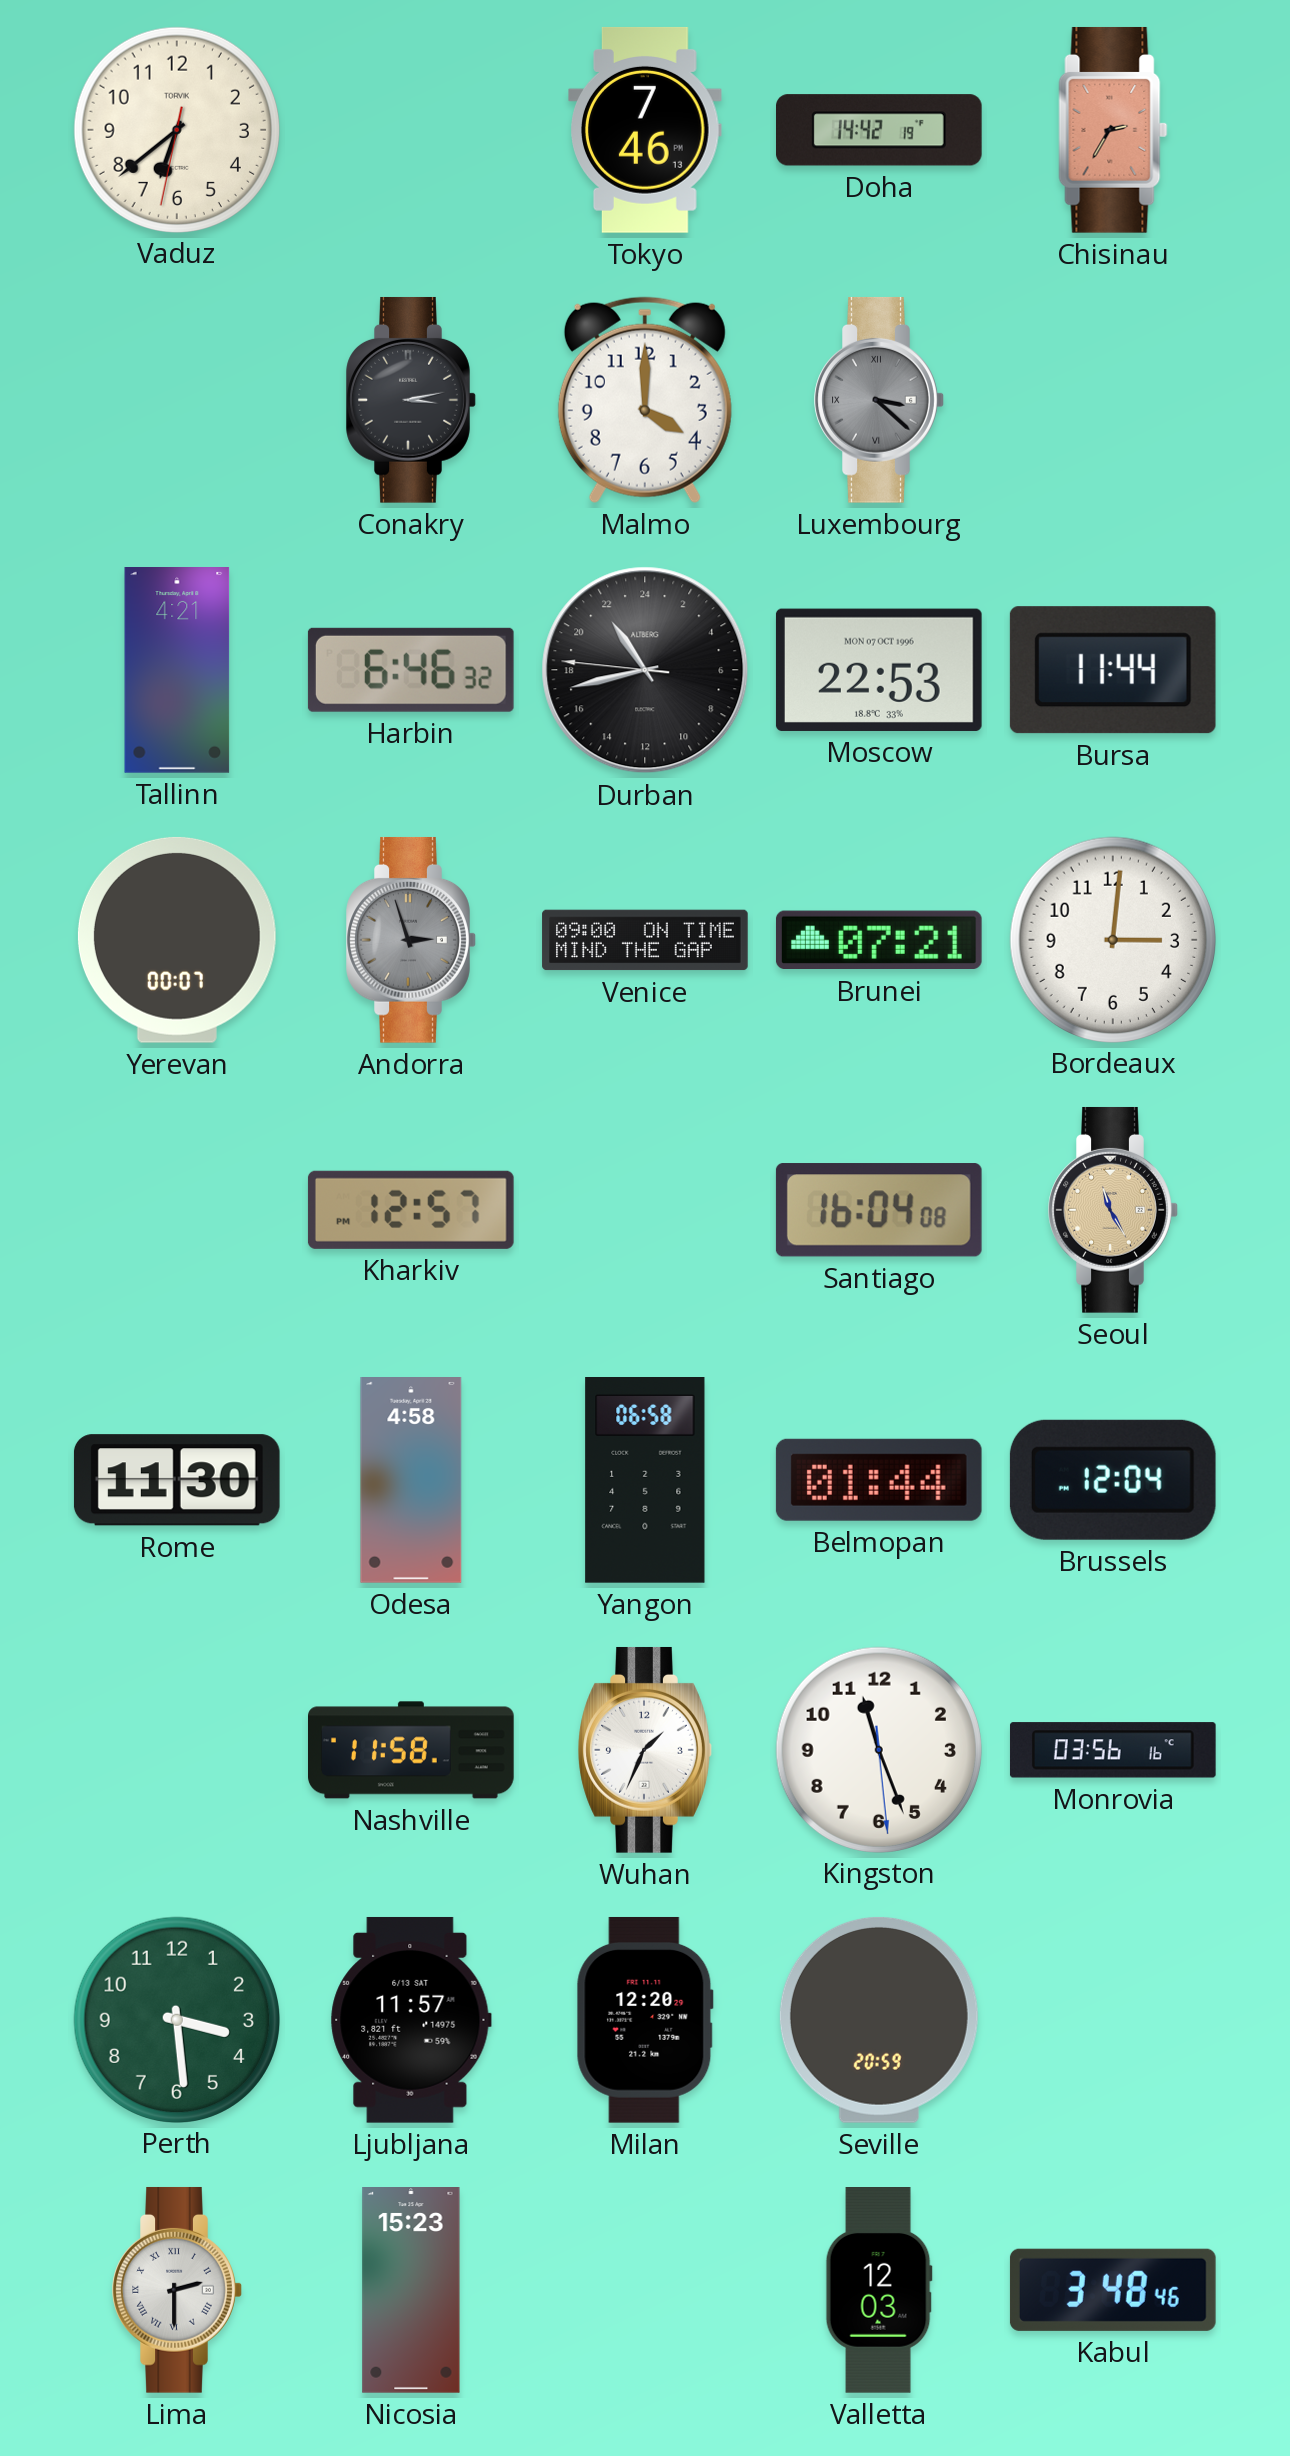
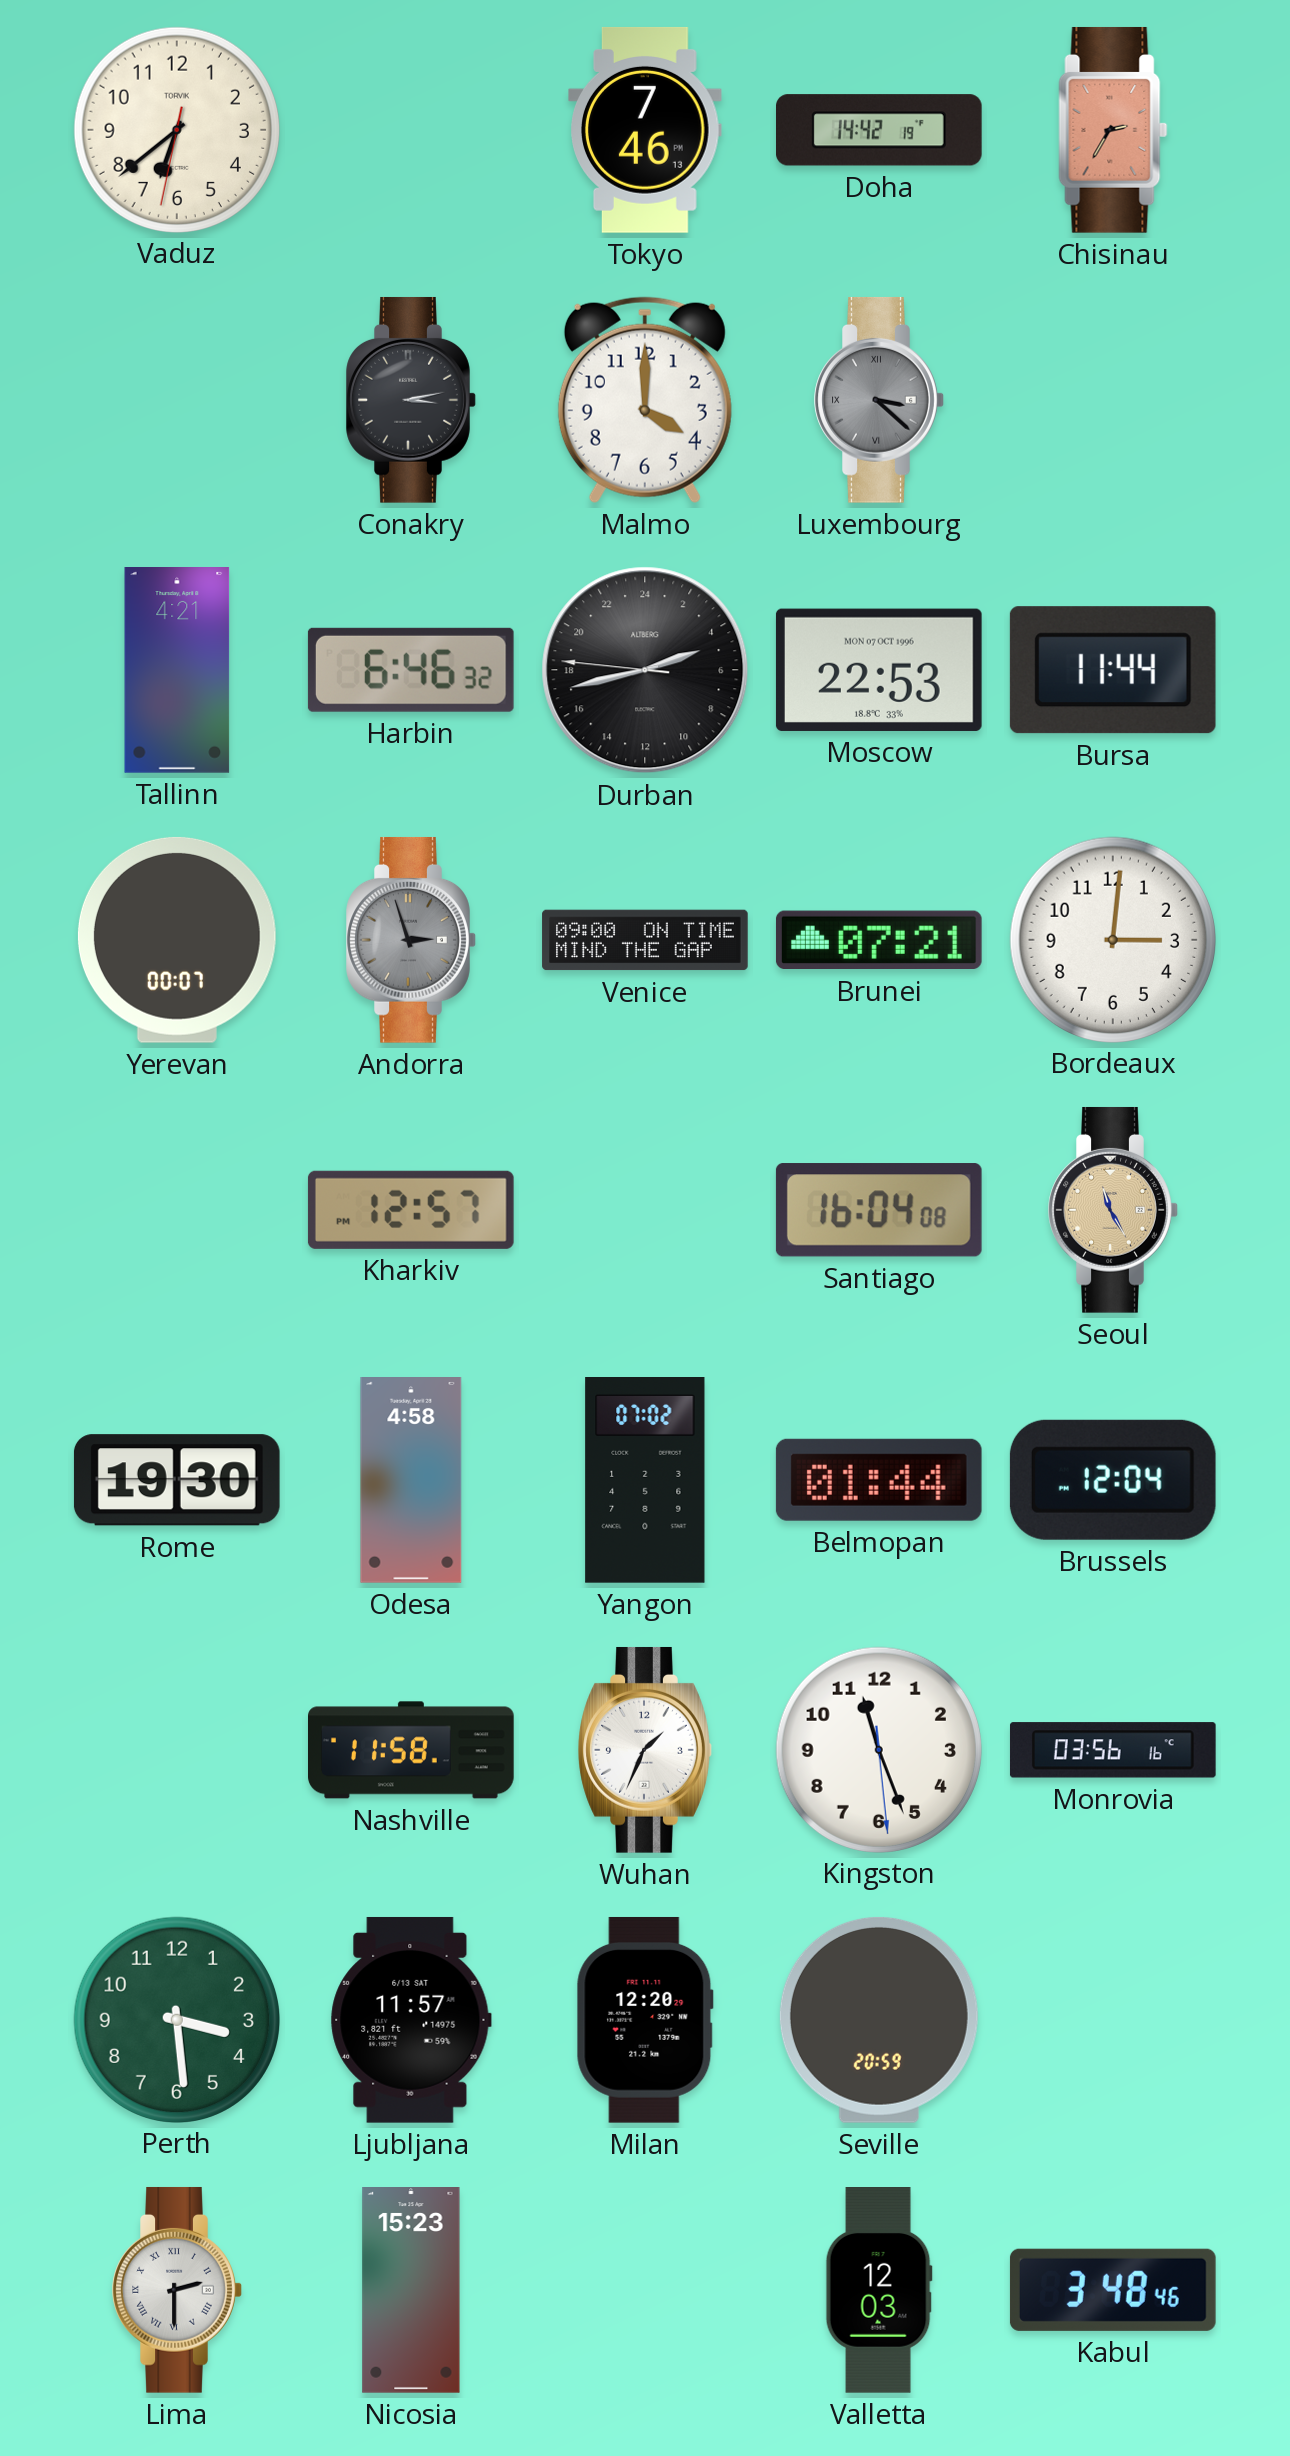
Durban: 21:42 -> 4:42
Rome: 11:30 -> 19:30
Yangon: 06:58 -> 07:02
